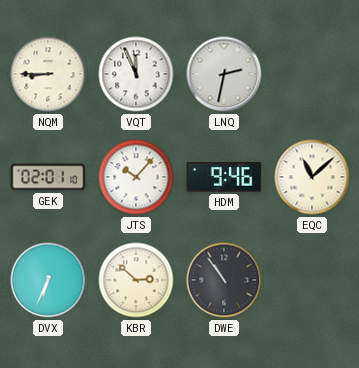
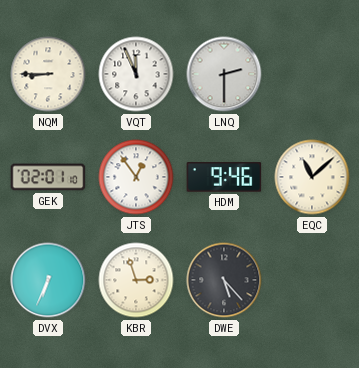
LNQ: 2:32 -> 2:30
JTS: 10:07 -> 12:54
KBR: 2:52 -> 2:57
DWE: 10:54 -> 5:23
